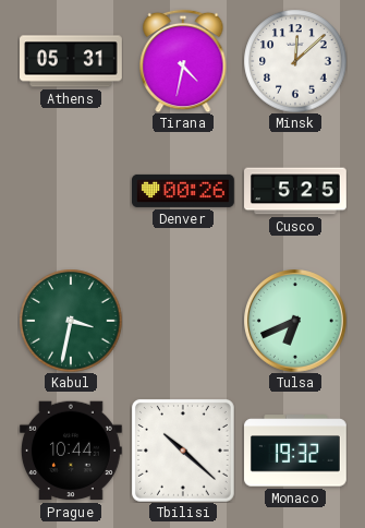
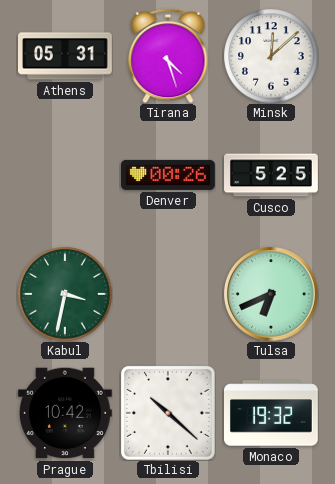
Tirana: 4:32 -> 4:27
Prague: 10:44 -> 10:42
